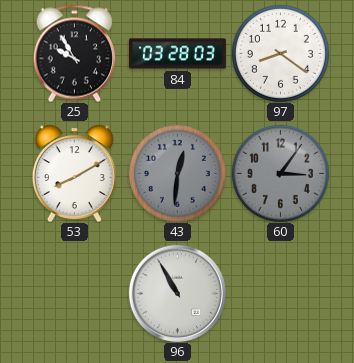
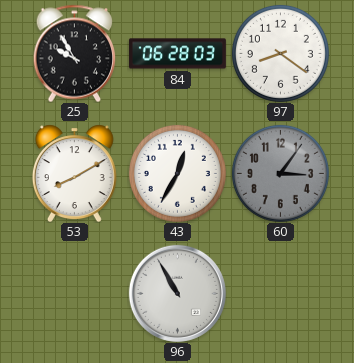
84: 03:28 -> 06:28
43: 12:31 -> 12:35
43 dial: grey -> white
